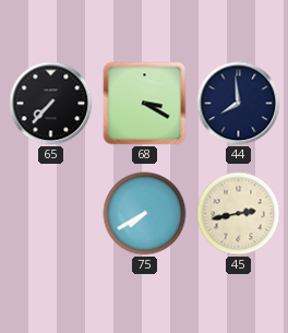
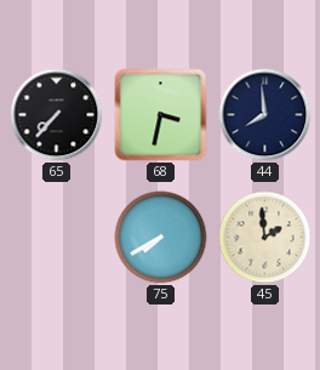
68: 3:20 -> 3:32
45: 2:43 -> 1:59
